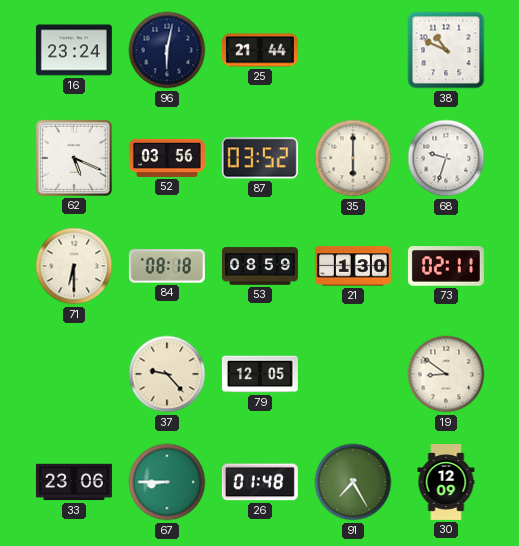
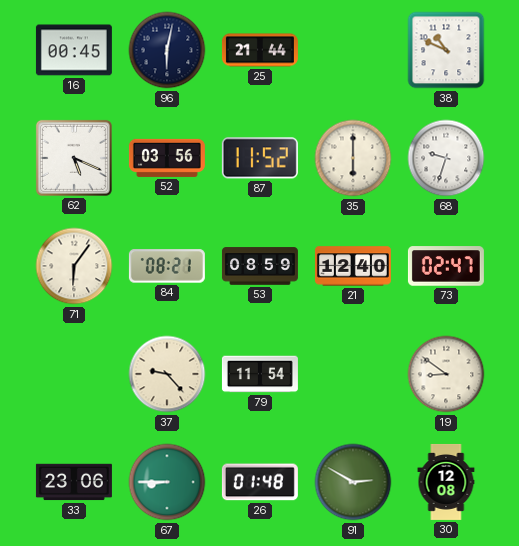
16: 23:24 -> 00:45
87: 03:52 -> 11:52
71: 6:30 -> 6:06
84: 08:18 -> 08:21
21: 1:30 -> 12:40
73: 02:11 -> 02:47
79: 12:05 -> 11:54
91: 7:25 -> 2:50
30: 12:09 -> 12:08
